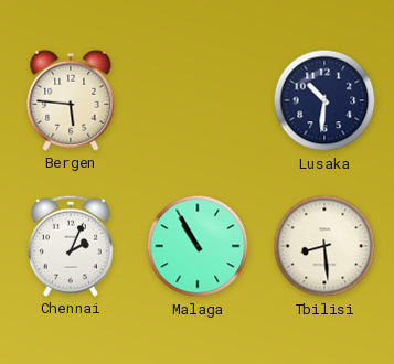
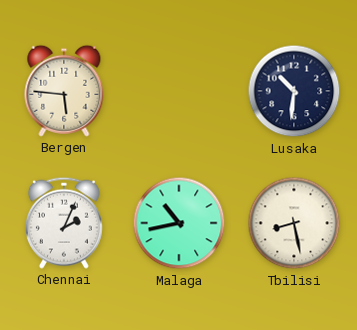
Malaga: 10:55 -> 10:43
Tbilisi: 8:29 -> 8:28
